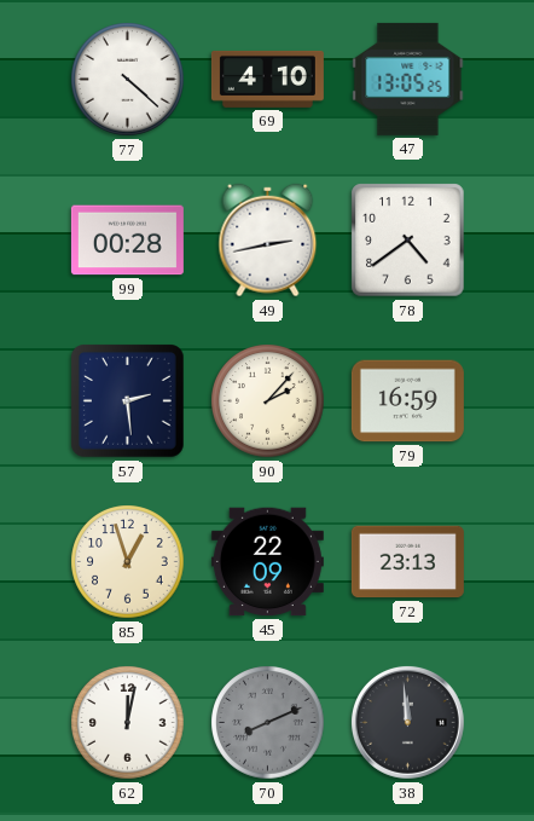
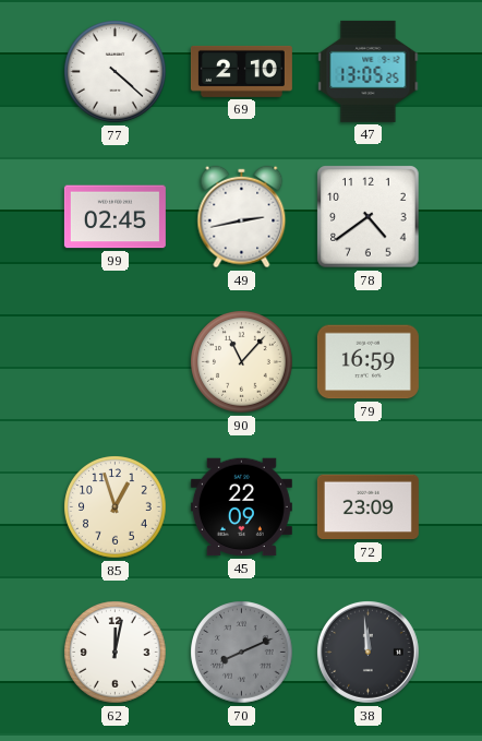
69: 4:10 -> 2:10
99: 00:28 -> 02:45
57: 2:29 -> none
90: 2:07 -> 11:07
72: 23:13 -> 23:09
